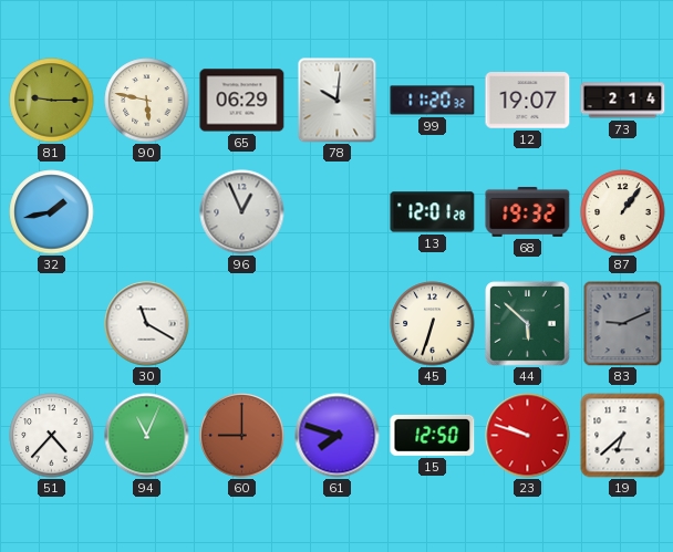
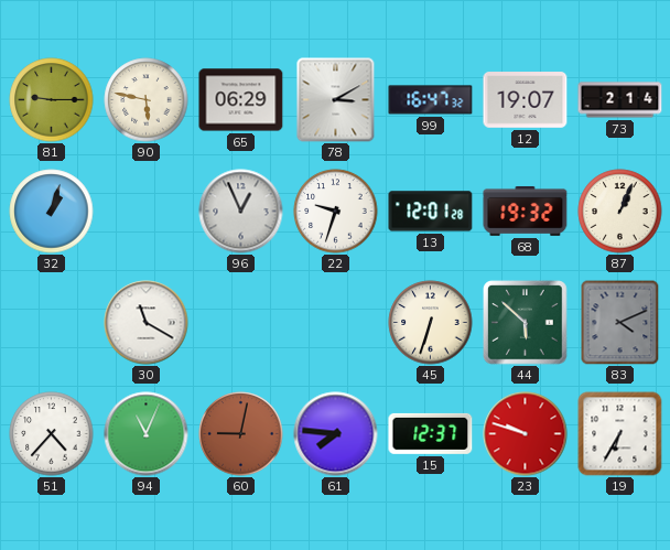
78: 10:01 -> 3:10
99: 11:20 -> 16:47
32: 1:43 -> 1:03
22: none -> 9:33
87: 1:06 -> 1:04
83: 9:11 -> 4:11
60: 9:00 -> 9:02
61: 7:48 -> 7:46
15: 12:50 -> 12:37
19: 6:38 -> 6:35
